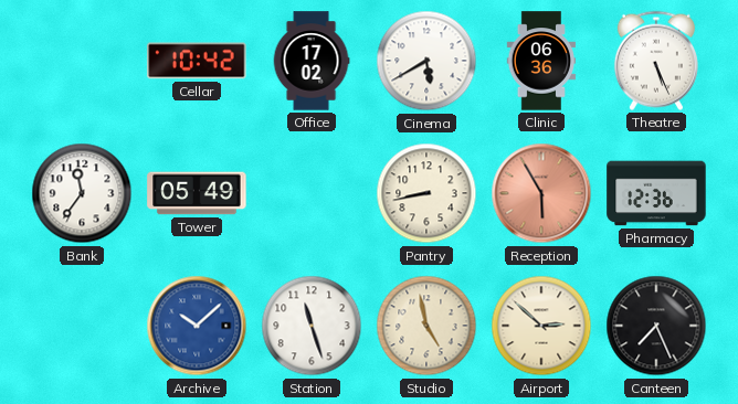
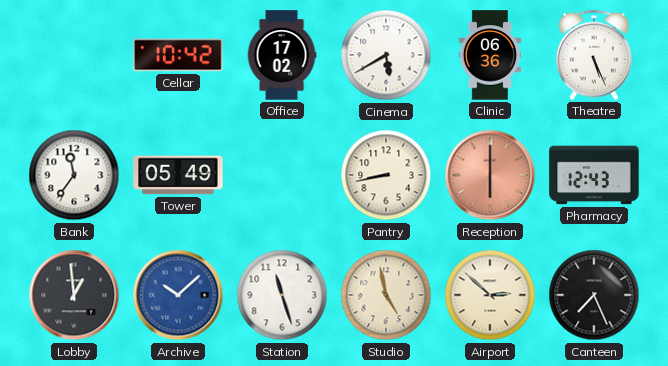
Reception: 5:55 -> 6:00
Pharmacy: 12:36 -> 12:43
Lobby: none -> 12:59
